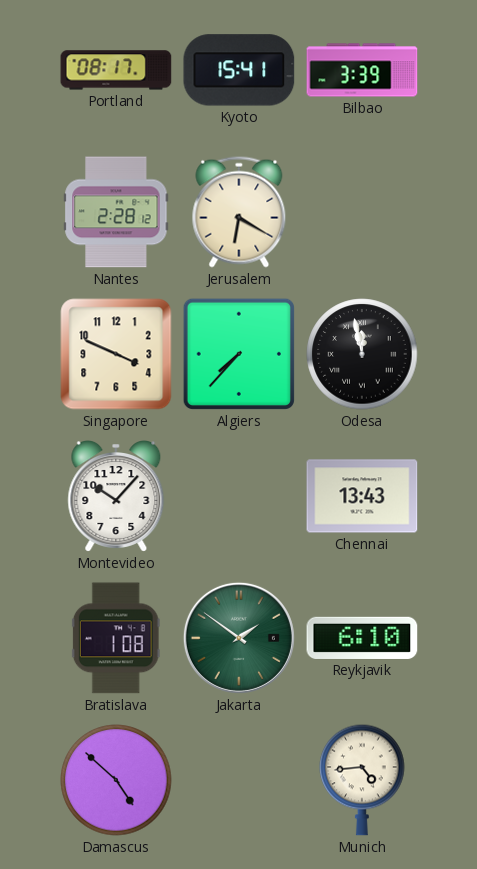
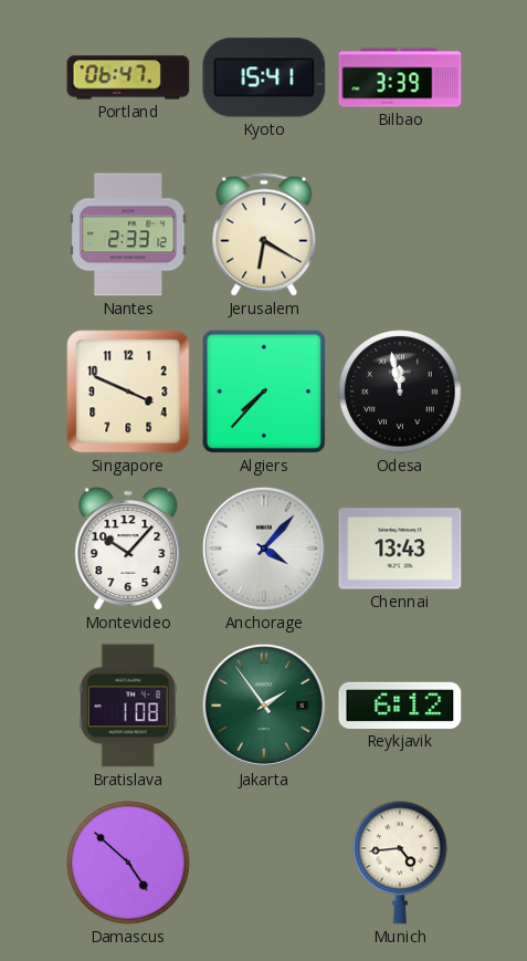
Portland: 08:17 -> 06:47
Nantes: 2:28 -> 2:33
Anchorage: none -> 4:07
Jakarta: 1:51 -> 1:54
Reykjavik: 6:10 -> 6:12
